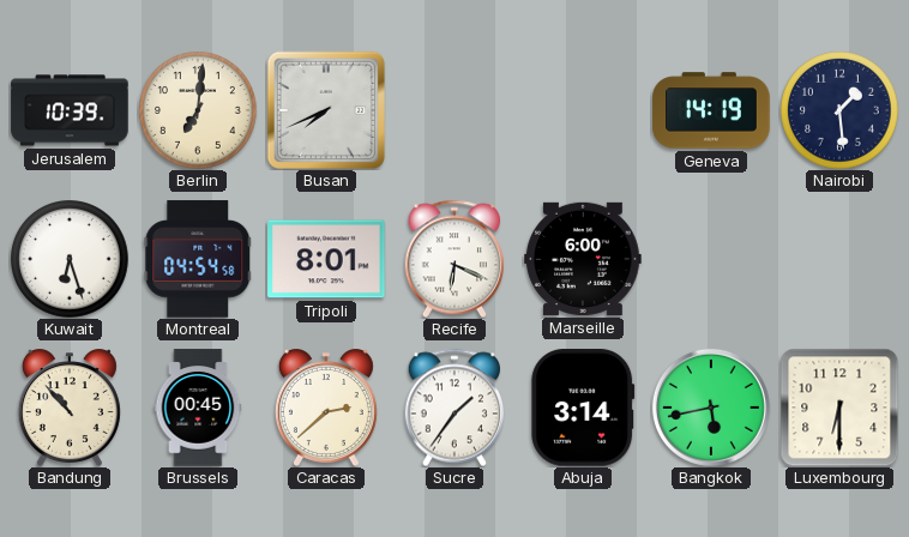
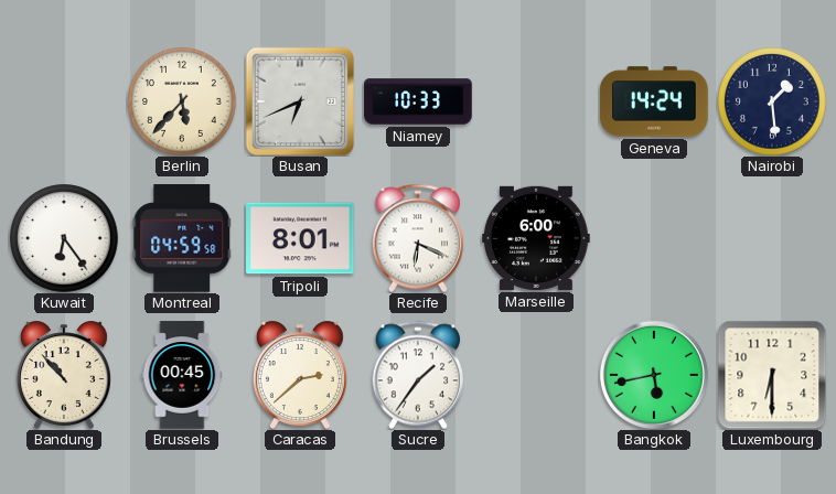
Jerusalem: 10:39 -> none
Berlin: 7:01 -> 5:37
Busan: 7:41 -> 6:41
Niamey: none -> 10:33
Geneva: 14:19 -> 14:24
Kuwait: 6:27 -> 6:24
Montreal: 04:54 -> 04:59
Abuja: 3:14 -> none
